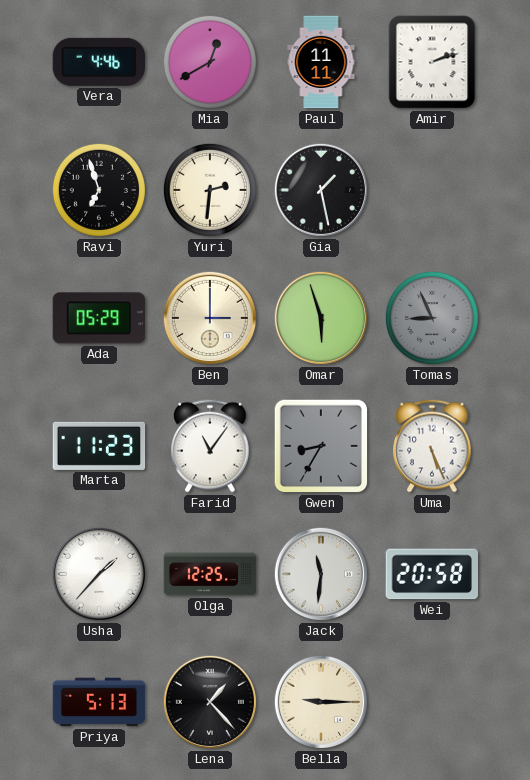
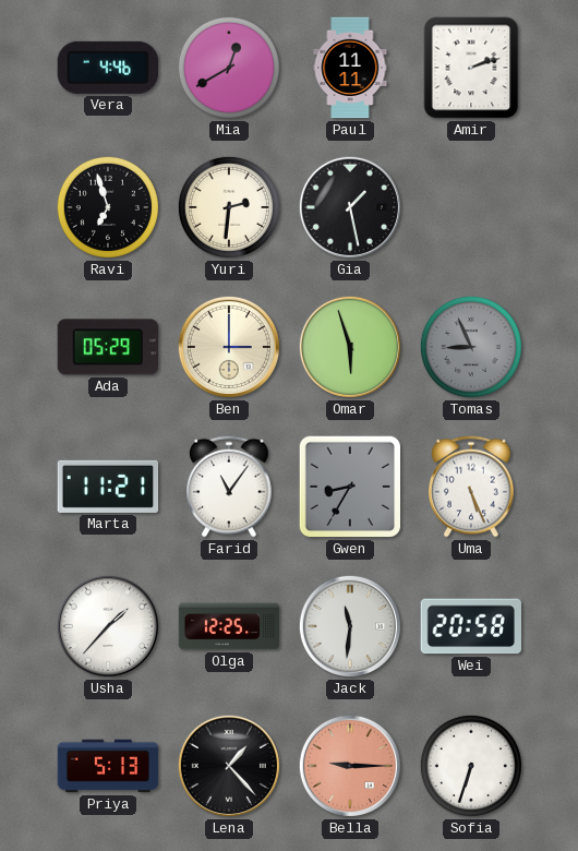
Marta: 11:23 -> 11:21
Bella dial: cream -> salmon
Sofia: none -> 6:33
